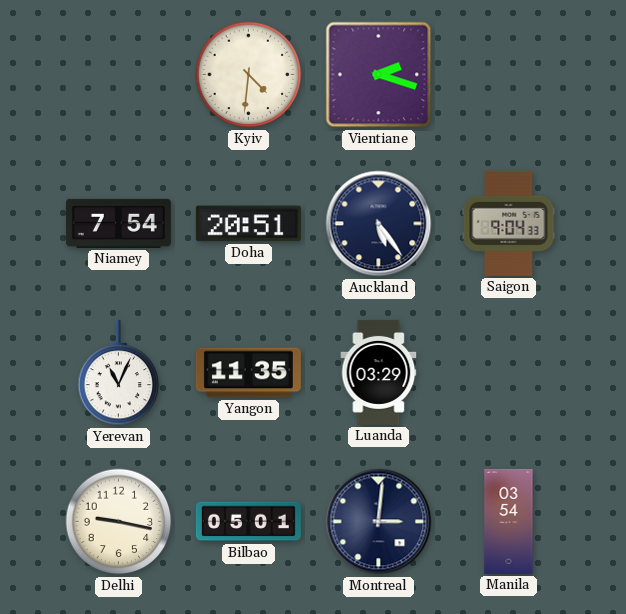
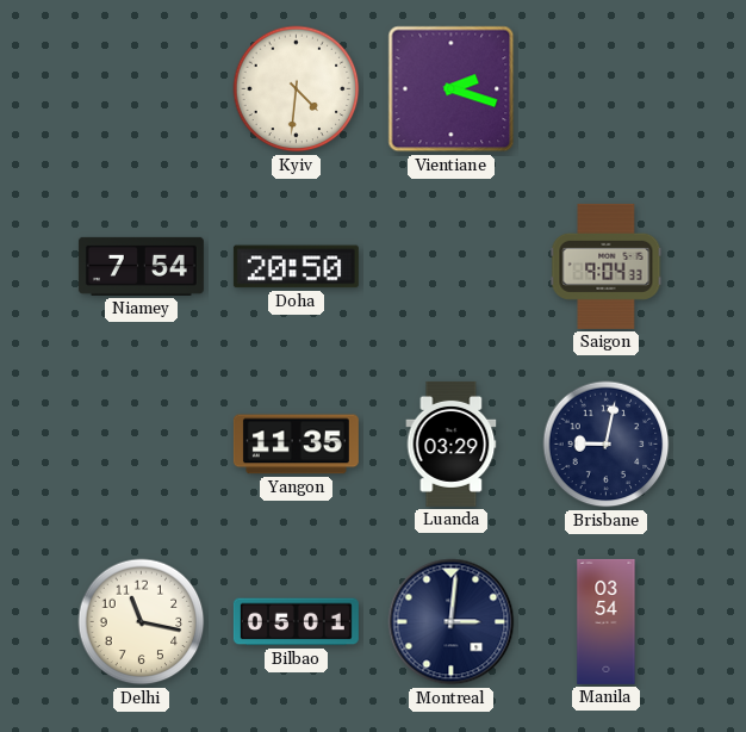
Doha: 20:51 -> 20:50
Auckland: 5:24 -> none
Yerevan: 11:04 -> none
Brisbane: none -> 9:02
Delhi: 9:17 -> 11:17
